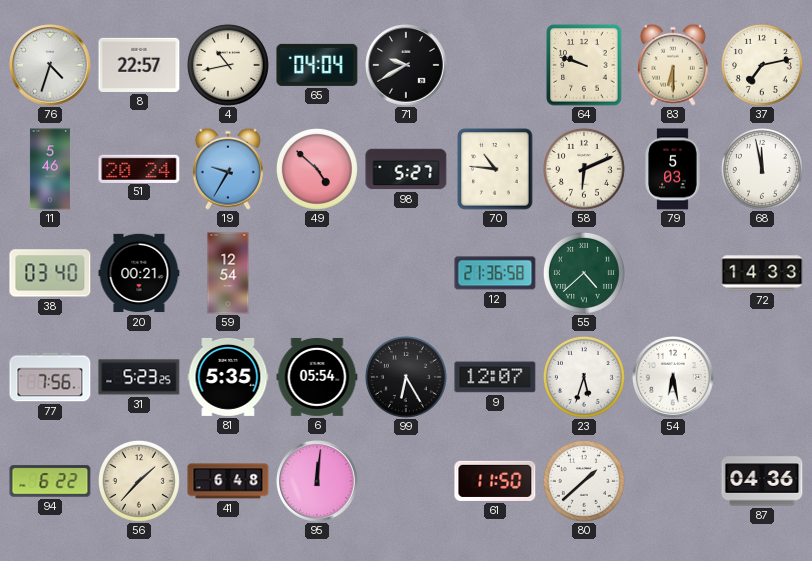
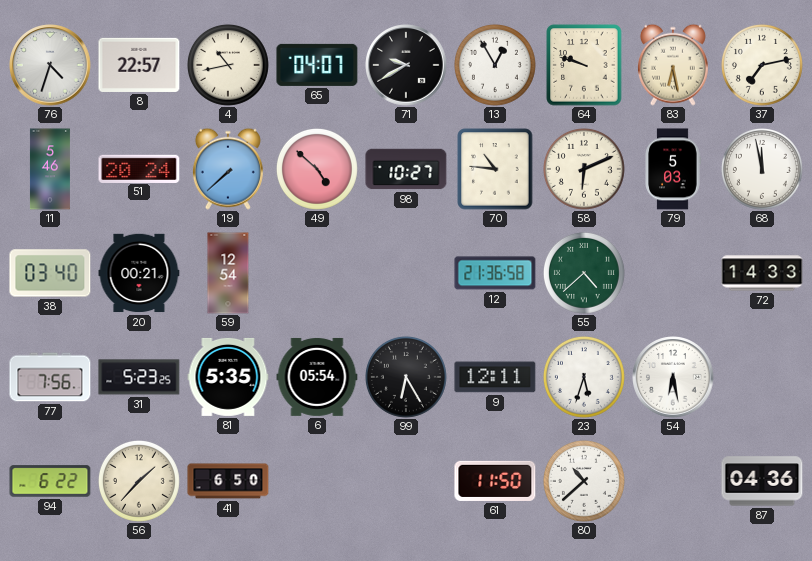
65: 04:04 -> 04:07
13: none -> 12:55
83: 6:30 -> 6:28
19: 9:35 -> 7:38
98: 5:27 -> 10:27
9: 12:07 -> 12:11
41: 6:48 -> 6:50
95: 12:01 -> none
80: 1:38 -> 10:38
